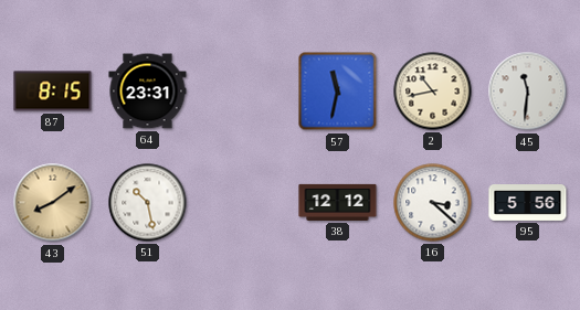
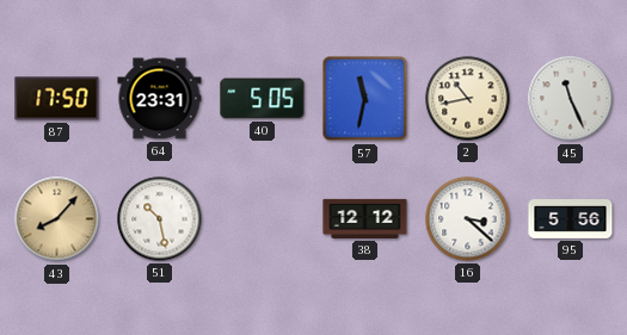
87: 8:15 -> 17:50
40: none -> 5:05
45: 11:31 -> 11:26
43: 8:09 -> 8:07
